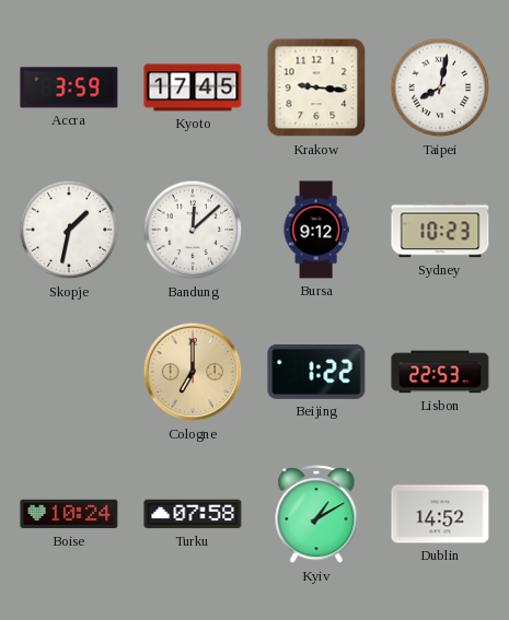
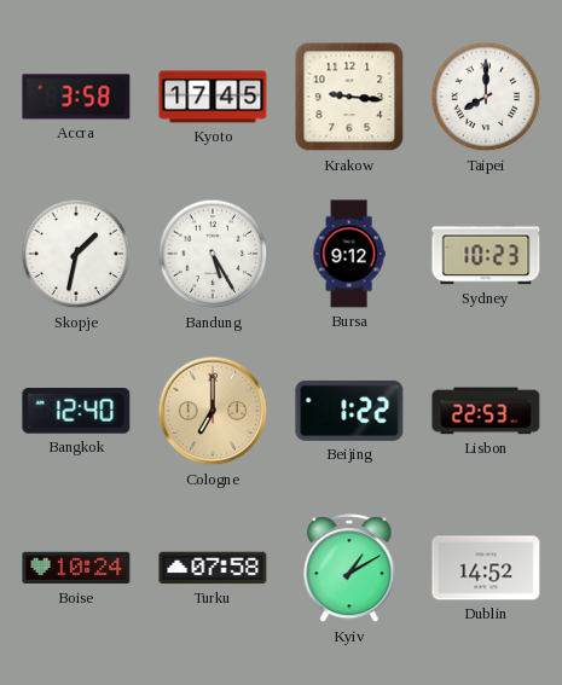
Accra: 3:59 -> 3:58
Taipei: 8:02 -> 8:00
Bandung: 12:08 -> 5:25
Bangkok: none -> 12:40
